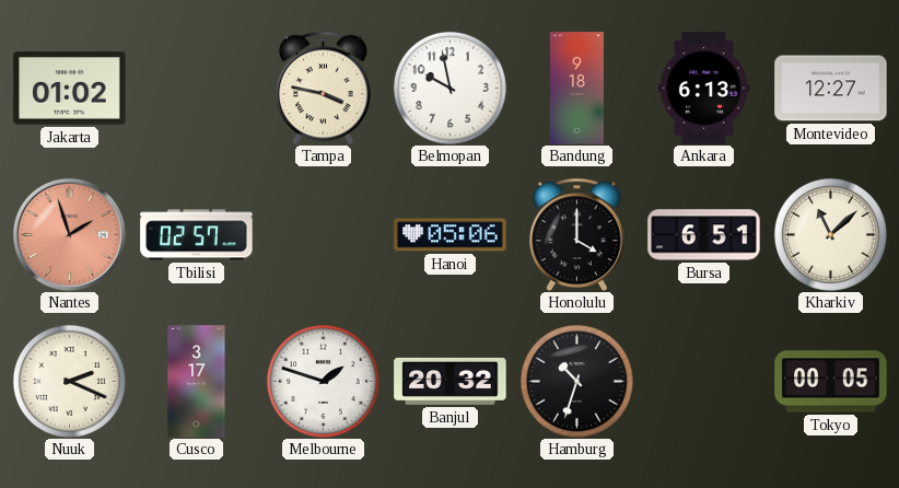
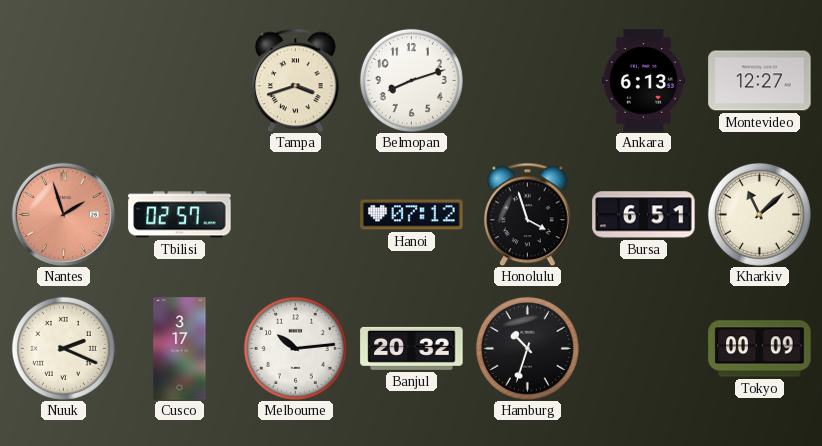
Jakarta: 01:02 -> none
Tampa: 3:47 -> 3:42
Belmopan: 9:58 -> 8:12
Bandung: 9:18 -> none
Hanoi: 05:06 -> 07:12
Honolulu: 4:00 -> 3:57
Melbourne: 1:48 -> 10:14
Tokyo: 00:05 -> 00:09
